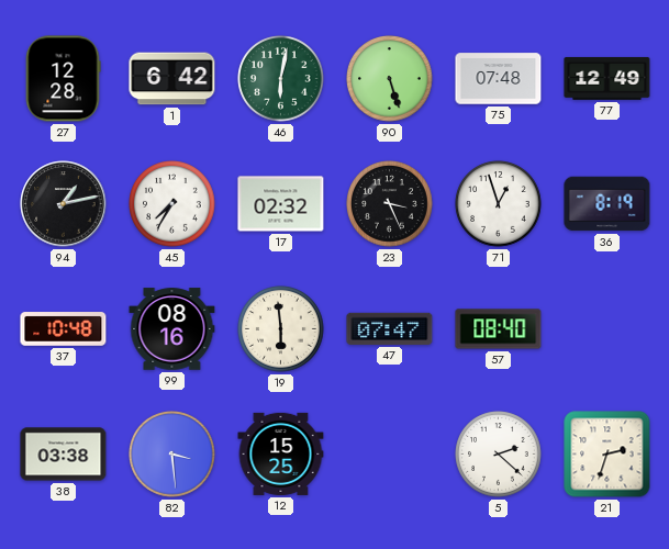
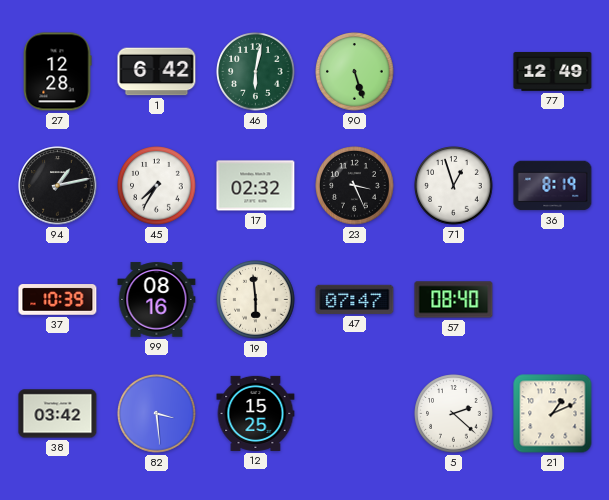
75: 07:48 -> none
37: 10:48 -> 10:39
38: 03:38 -> 03:42
21: 2:33 -> 1:11
